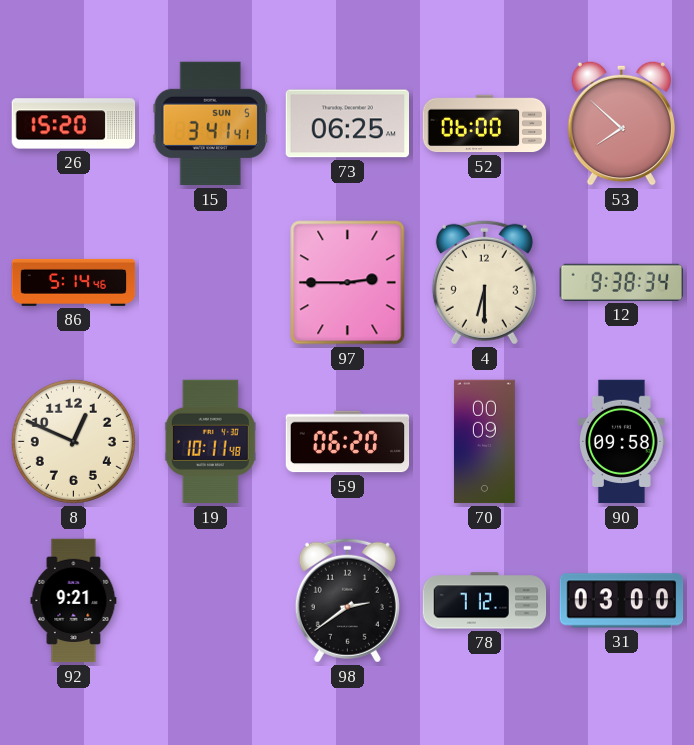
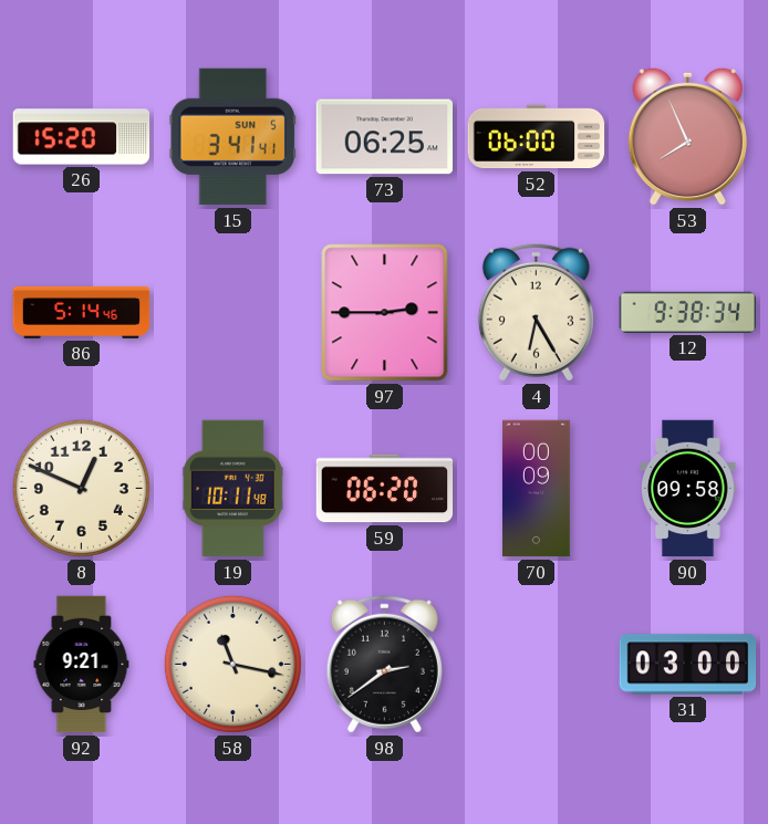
53: 7:52 -> 7:56
4: 6:30 -> 6:25
58: none -> 11:17
78: 7:12 -> none
